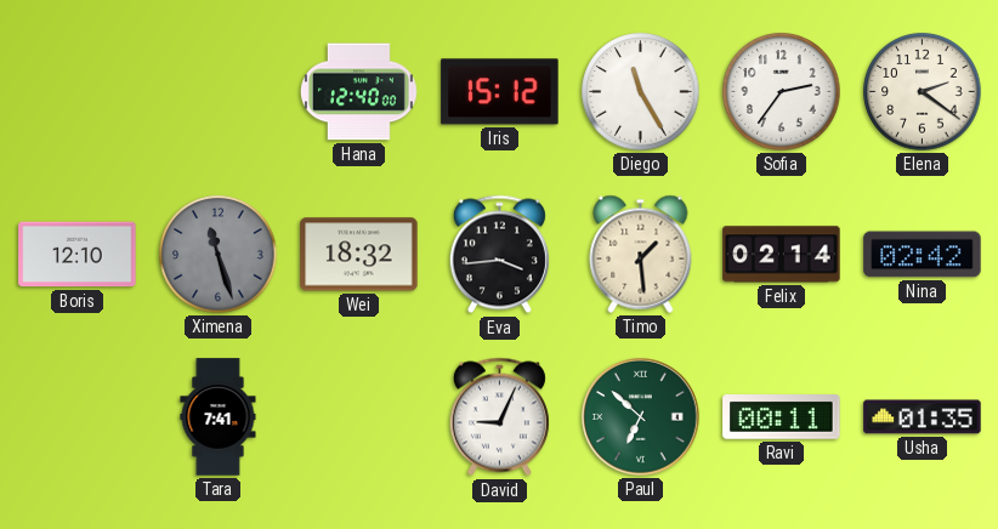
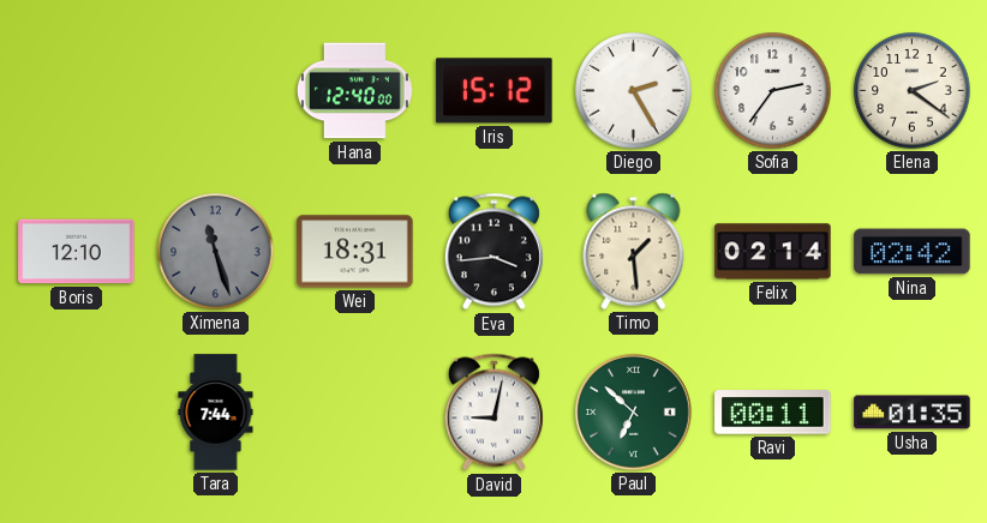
Diego: 11:25 -> 2:25
Wei: 18:32 -> 18:31
Tara: 7:41 -> 7:44
David: 9:04 -> 9:02
